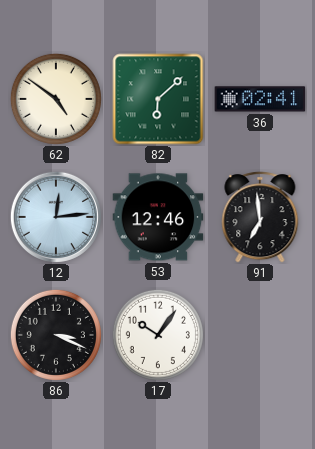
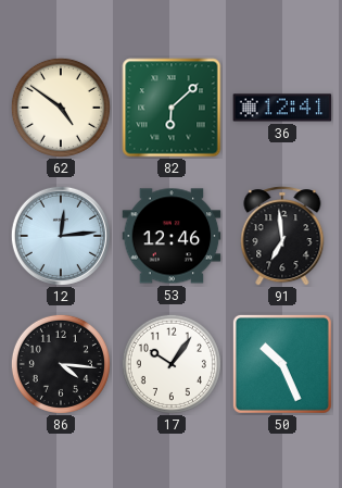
36: 02:41 -> 12:41
86: 3:19 -> 4:16
50: none -> 10:26
